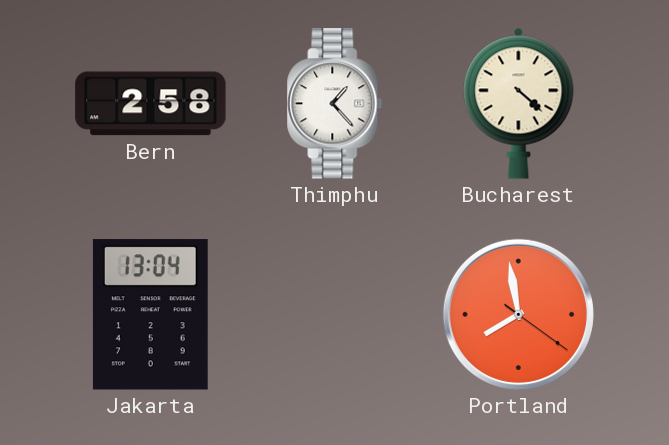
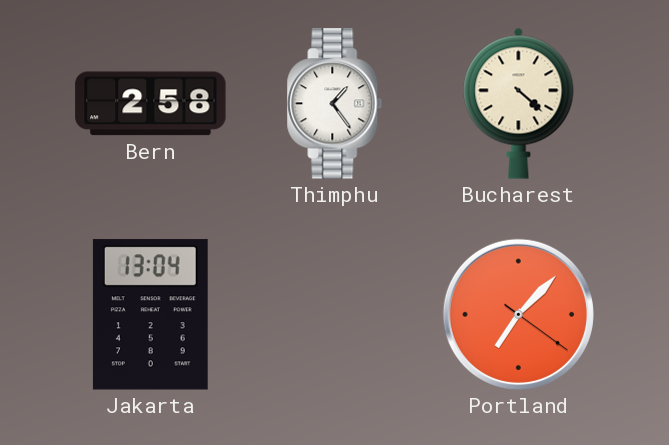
Thimphu: 1:23 -> 1:24
Portland: 7:58 -> 7:07
